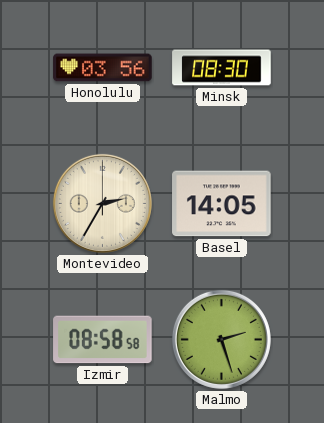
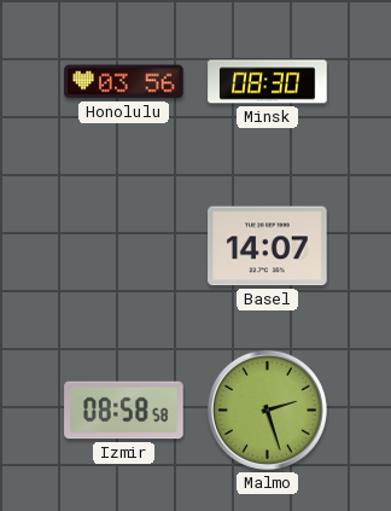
Montevideo: 2:35 -> none
Basel: 14:05 -> 14:07
